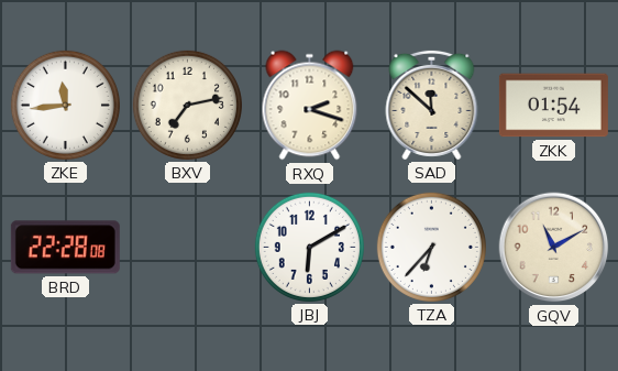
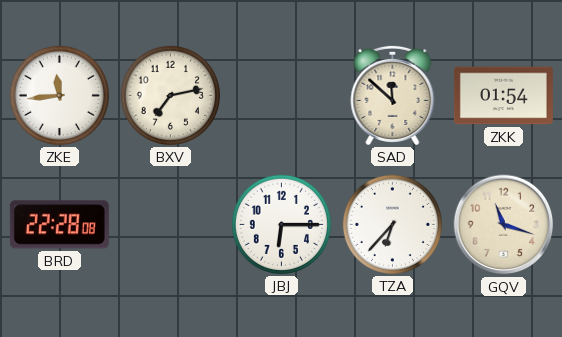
RXQ: 2:18 -> none
JBJ: 6:10 -> 6:15
GQV: 11:10 -> 11:18
